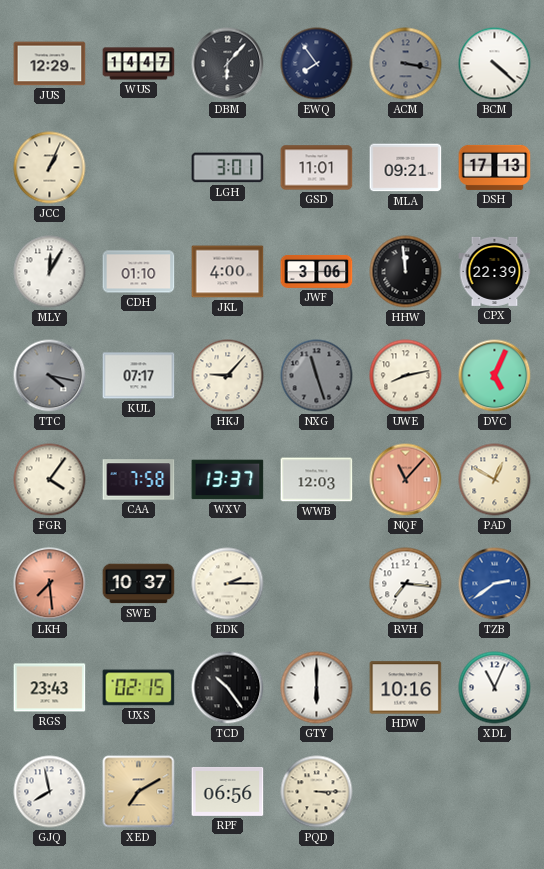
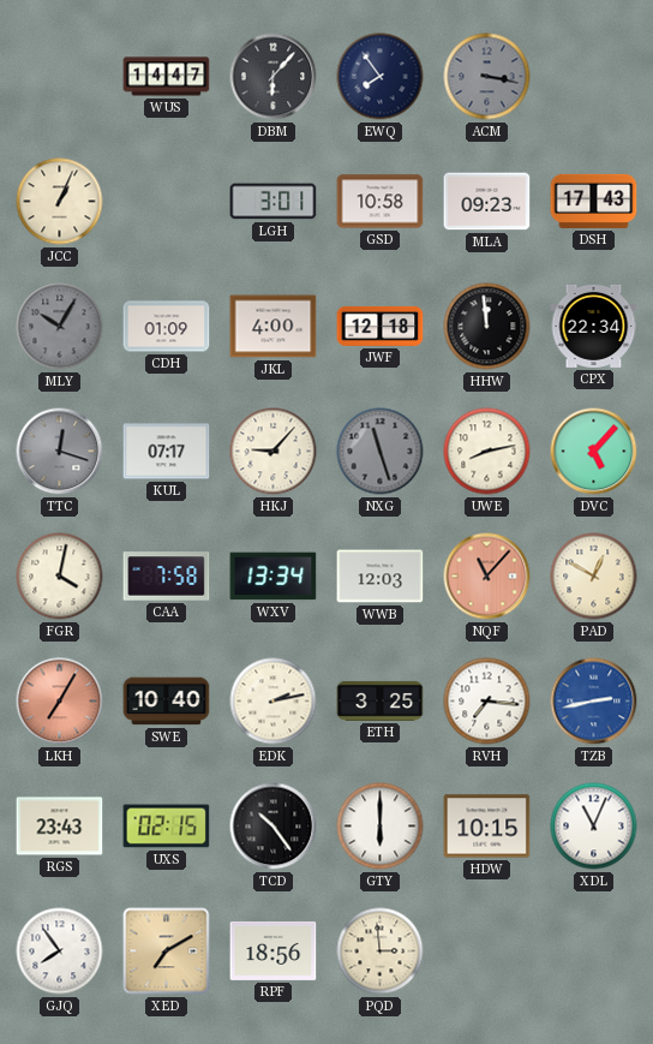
JUS: 12:29 -> none
BCM: 4:22 -> none
GSD: 11:01 -> 10:58
MLA: 09:21 -> 09:23
DSH: 17:13 -> 17:43
MLY: 12:05 -> 10:05
MLY dial: white -> grey
CDH: 01:10 -> 01:09
JWF: 3:06 -> 12:18
CPX: 22:39 -> 22:34
TTC: 4:17 -> 12:18
DVC: 5:04 -> 5:07
FGR: 4:06 -> 4:02
WXV: 13:37 -> 13:34
LKH: 7:29 -> 7:05
SWE: 10:37 -> 10:40
EDK: 2:15 -> 2:13
ETH: none -> 3:25
TZB: 2:39 -> 2:43
HDW: 10:16 -> 10:15
GJQ: 7:58 -> 7:54
RPF: 06:56 -> 18:56
PQD: 3:15 -> 2:59
